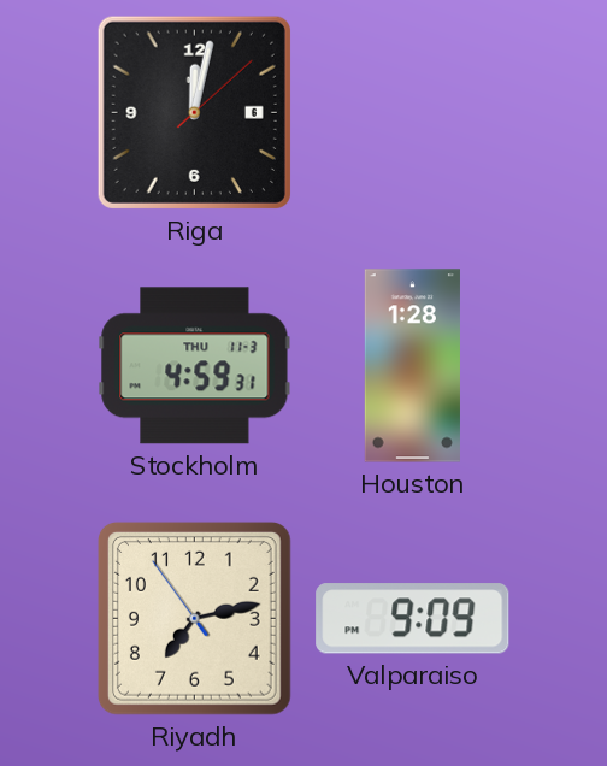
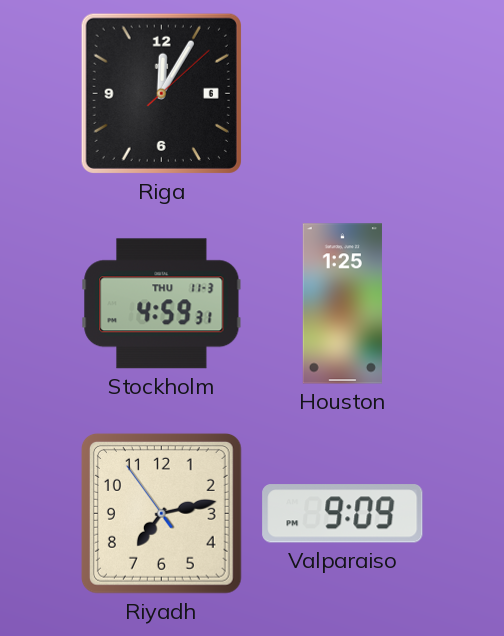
Riga: 12:02 -> 12:05
Houston: 1:28 -> 1:25
